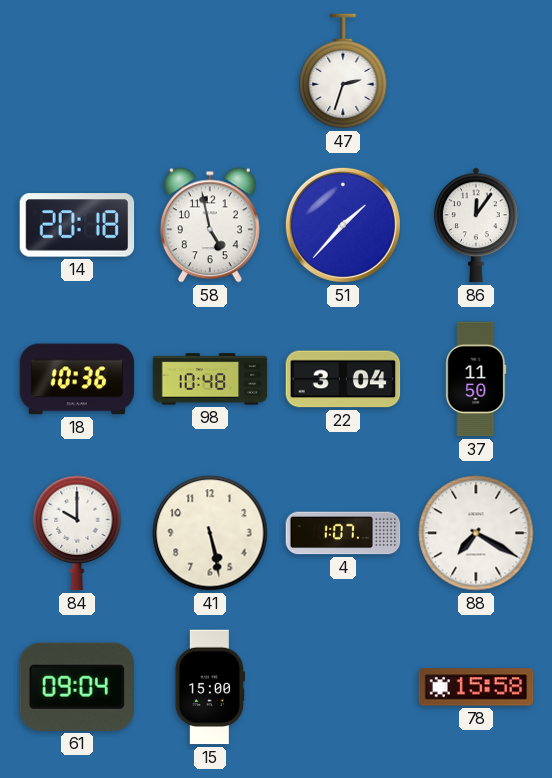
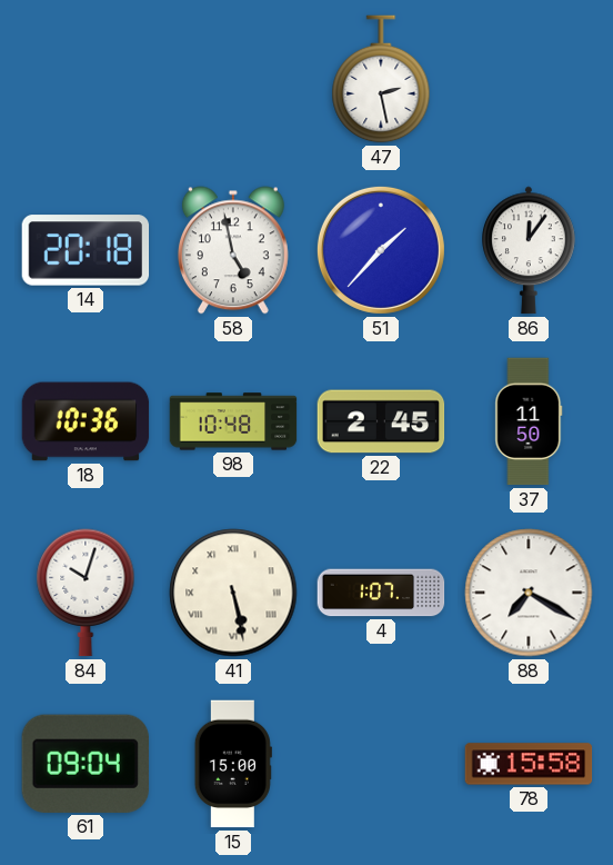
47: 2:33 -> 2:28
22: 3:04 -> 2:45
84: 10:00 -> 10:03
41 numerals: Arabic -> Roman
